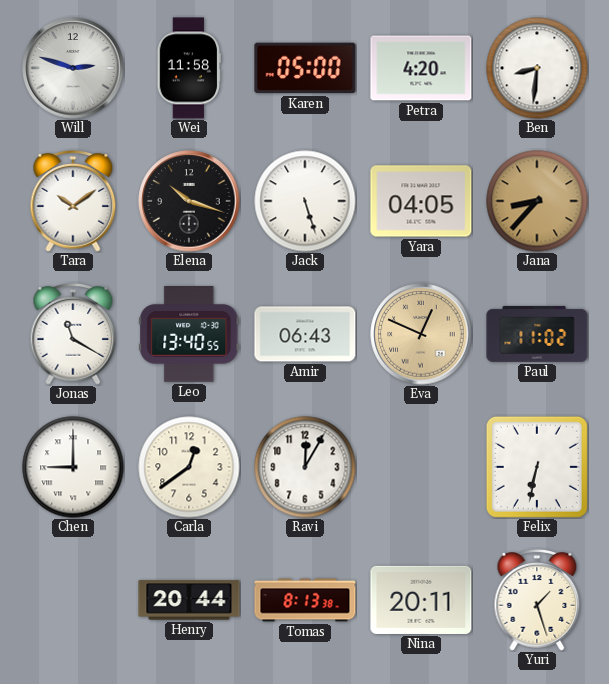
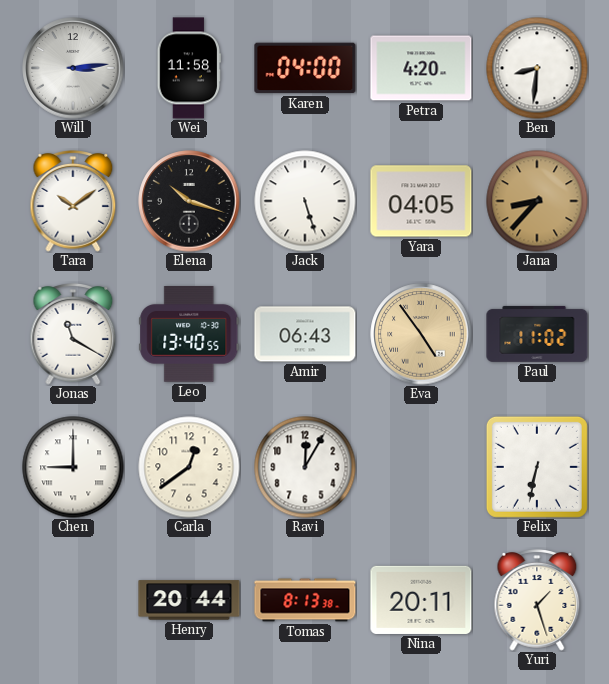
Will: 2:48 -> 3:14
Karen: 05:00 -> 04:00
Eva: 12:49 -> 4:54
